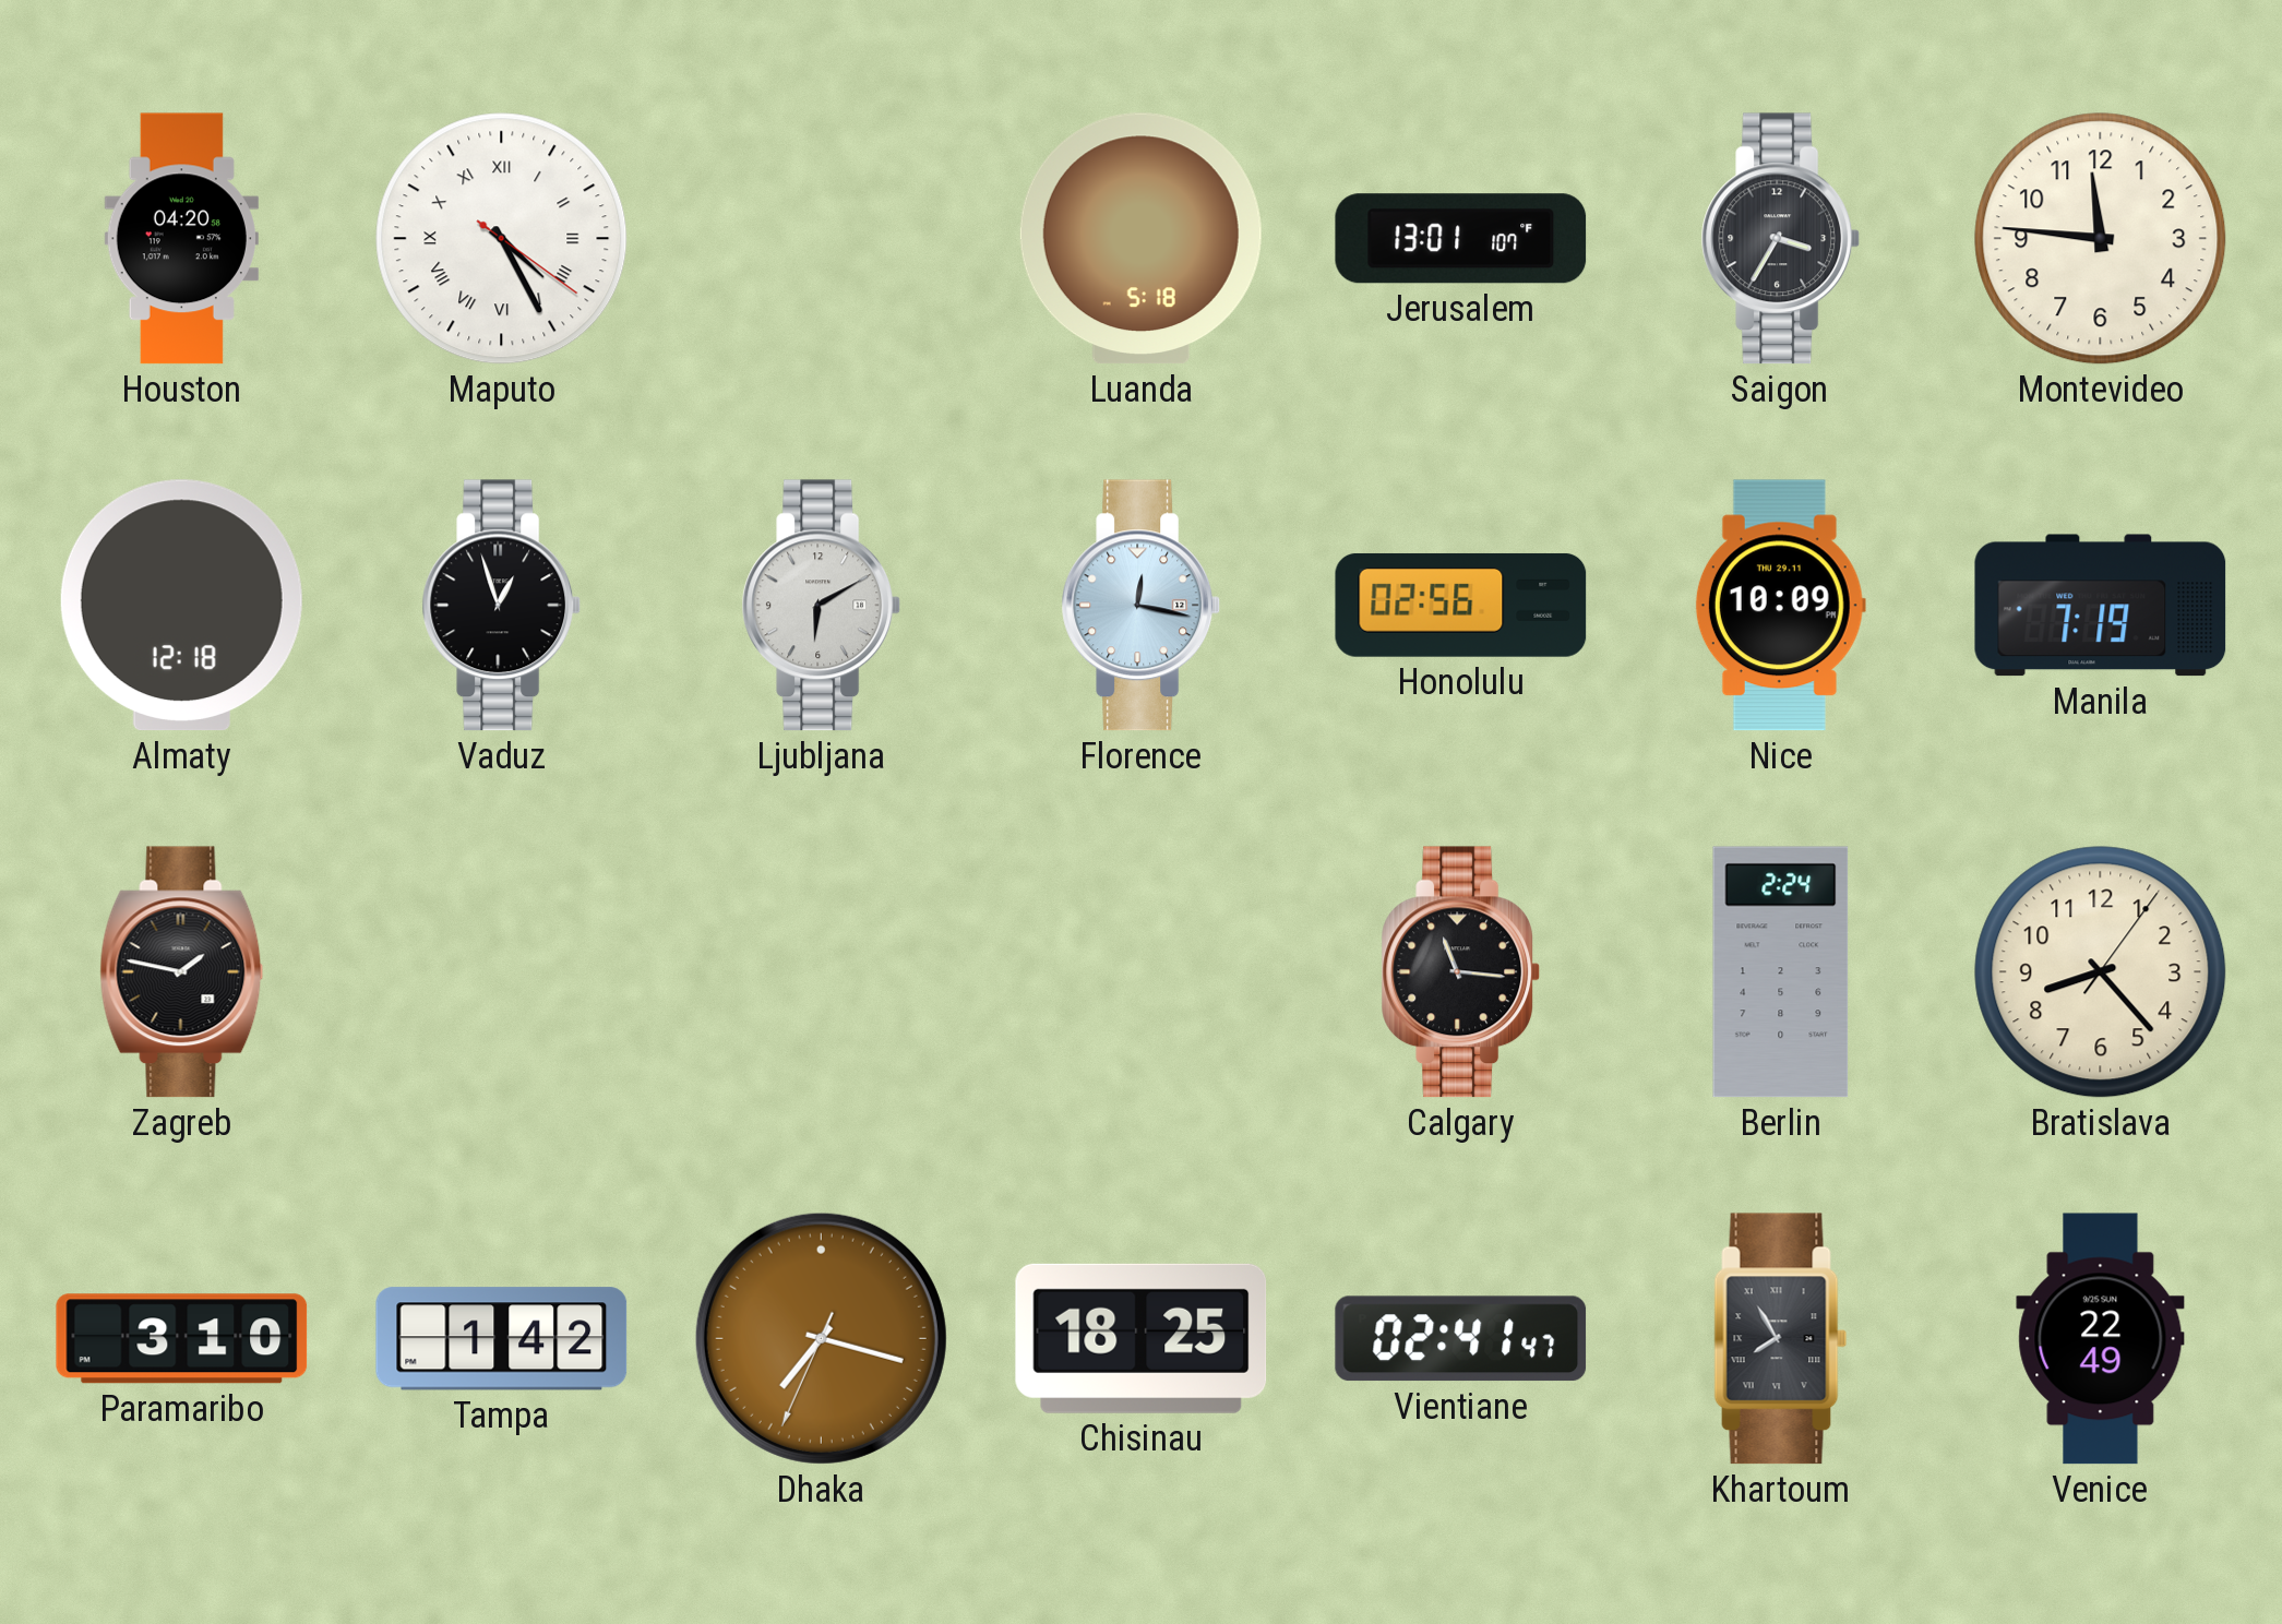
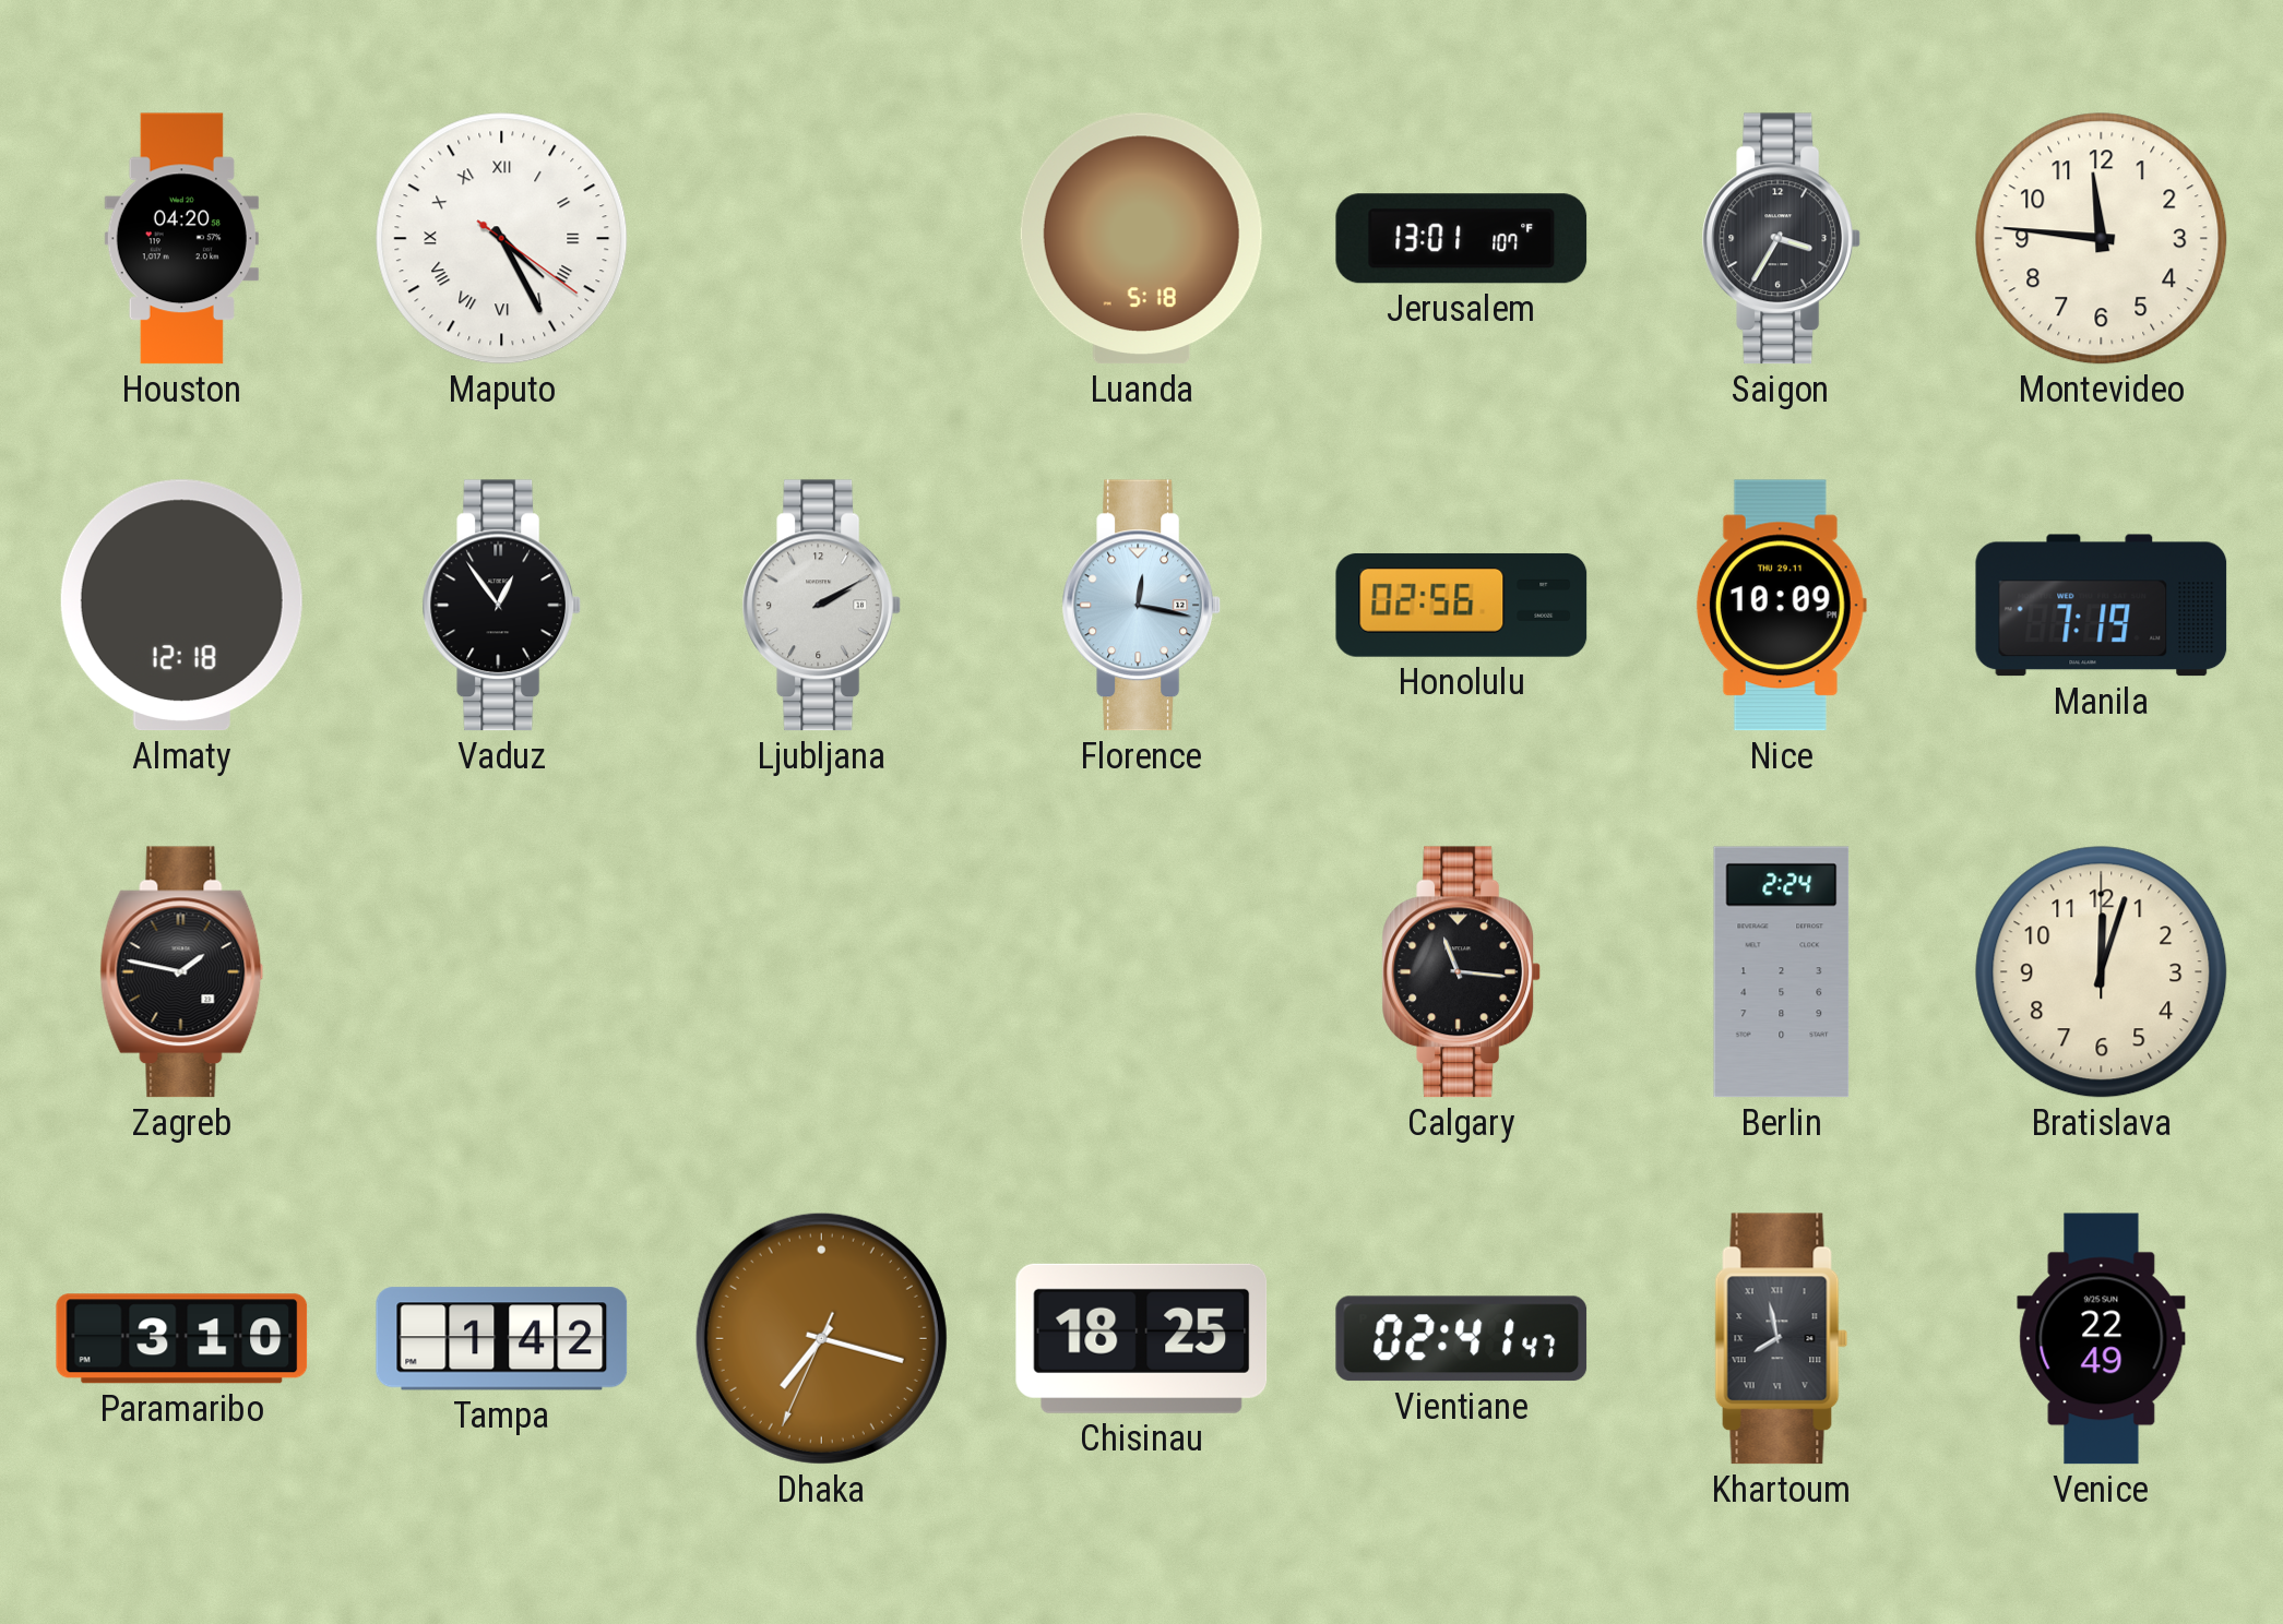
Vaduz: 12:57 -> 12:54
Ljubljana: 6:10 -> 2:10
Bratislava: 8:23 -> 12:03
Khartoum: 7:55 -> 7:58
